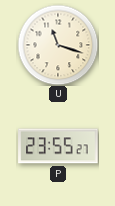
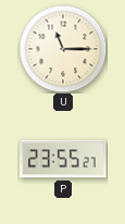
U: 11:18 -> 11:15
